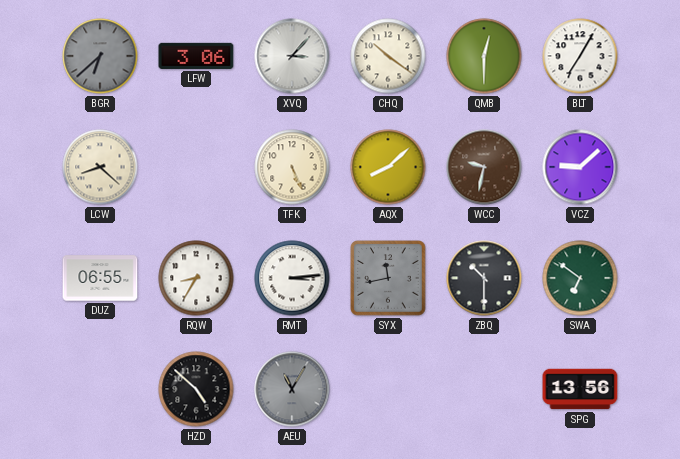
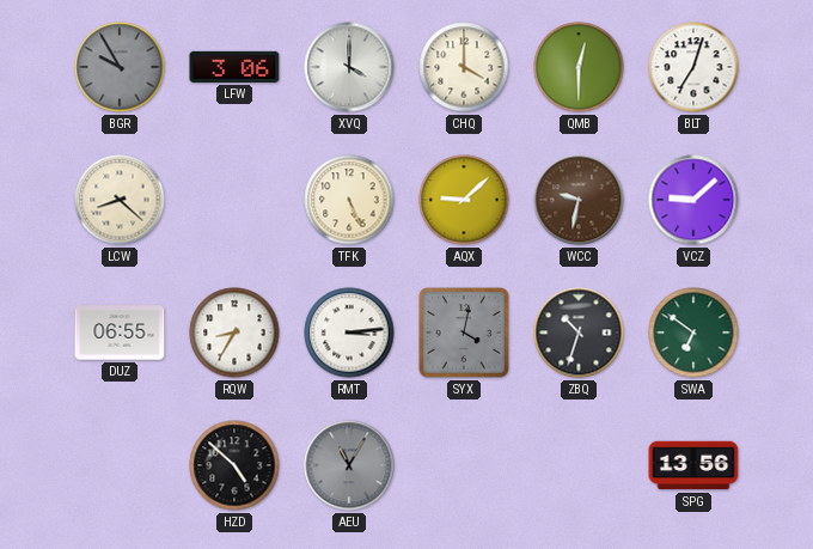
BGR: 6:38 -> 9:55
XVQ: 3:07 -> 4:00
CHQ: 10:21 -> 4:00
BLT: 7:05 -> 7:03
AQX: 8:08 -> 9:08
SYX: 11:43 -> 4:02
ZBQ: 10:30 -> 10:33
